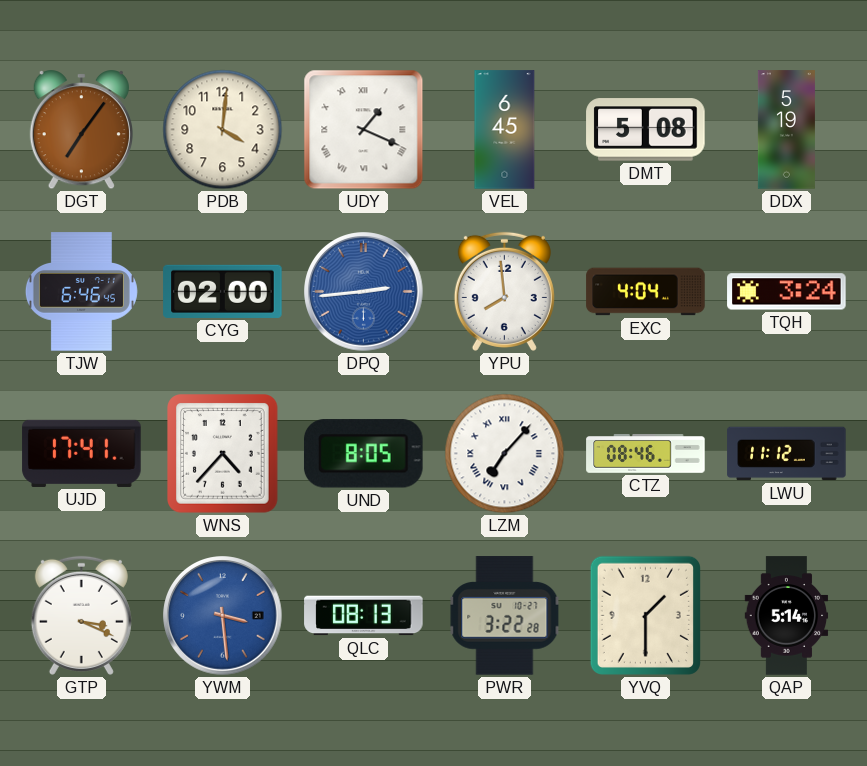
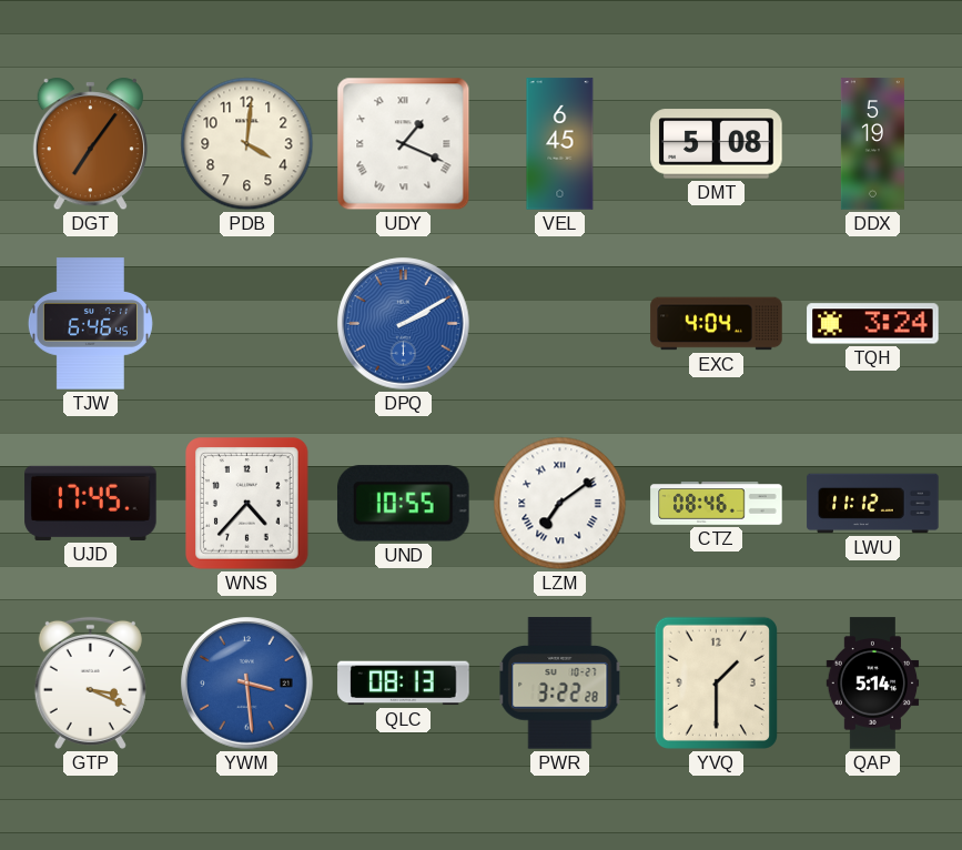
CYG: 02:00 -> none
DPQ: 2:44 -> 2:10
YPU: 7:59 -> none
UJD: 17:41 -> 17:45
UND: 8:05 -> 10:55
LZM: 7:07 -> 7:09
